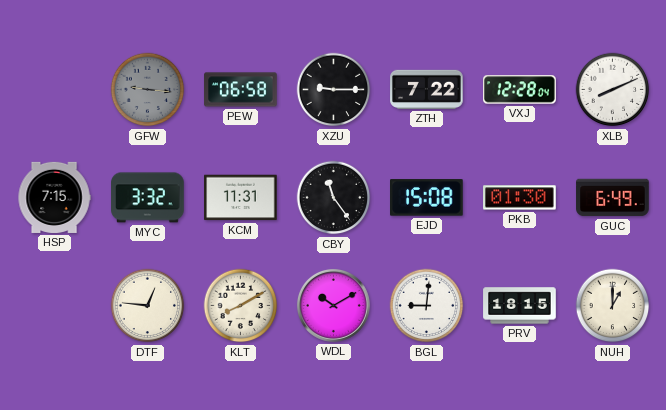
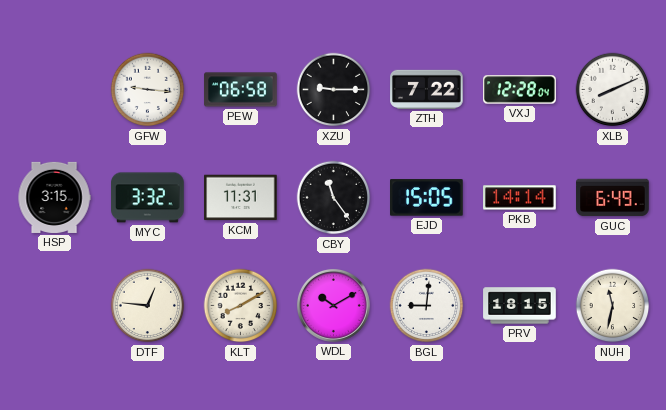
GFW dial: grey -> white
HSP: 7:15 -> 3:15
EJD: 15:08 -> 15:05
PKB: 01:30 -> 14:14
NUH: 1:00 -> 11:32
